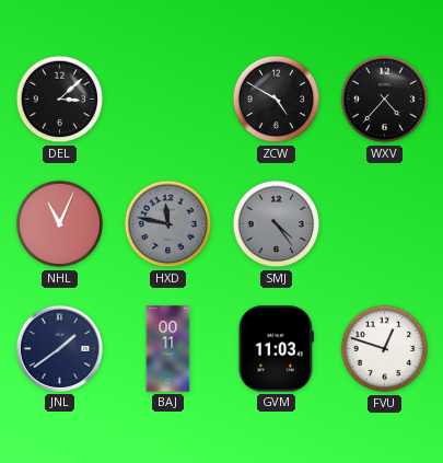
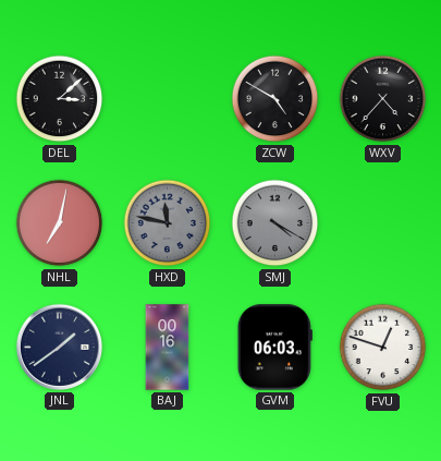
NHL: 11:04 -> 7:02
SMJ: 4:24 -> 4:20
BAJ: 00:11 -> 00:16
GVM: 11:03 -> 06:03
